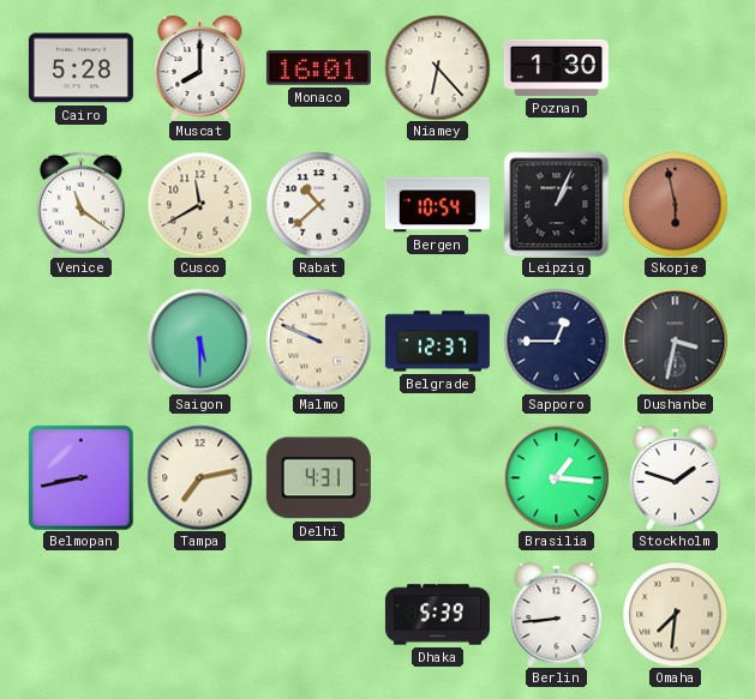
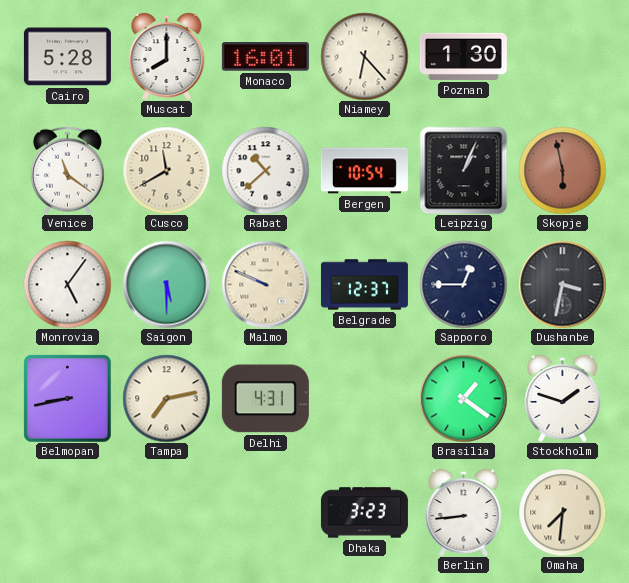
Monrovia: none -> 5:06
Brasilia: 1:16 -> 1:21
Dhaka: 5:39 -> 3:23
